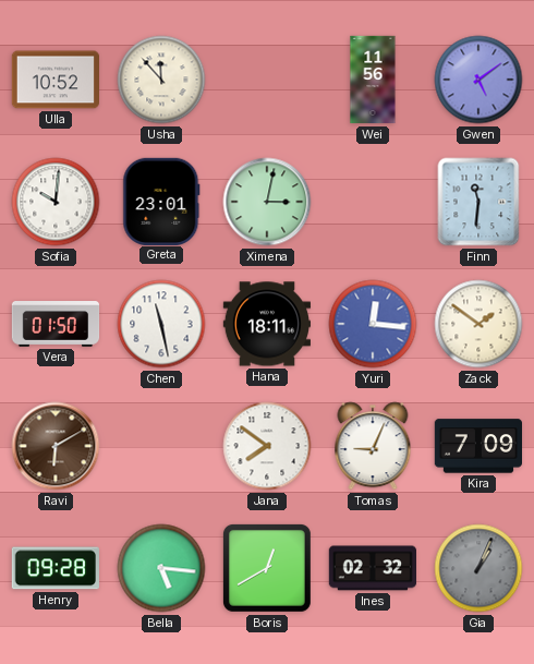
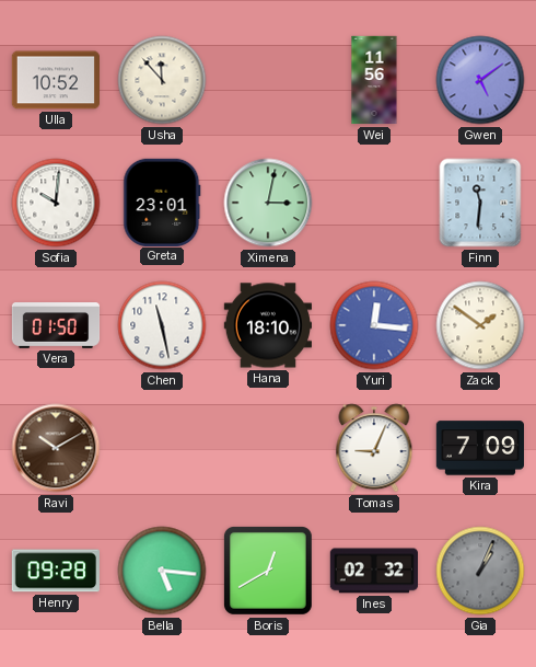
Hana: 18:11 -> 18:10
Ravi: 6:10 -> 10:10
Jana: 7:51 -> none
